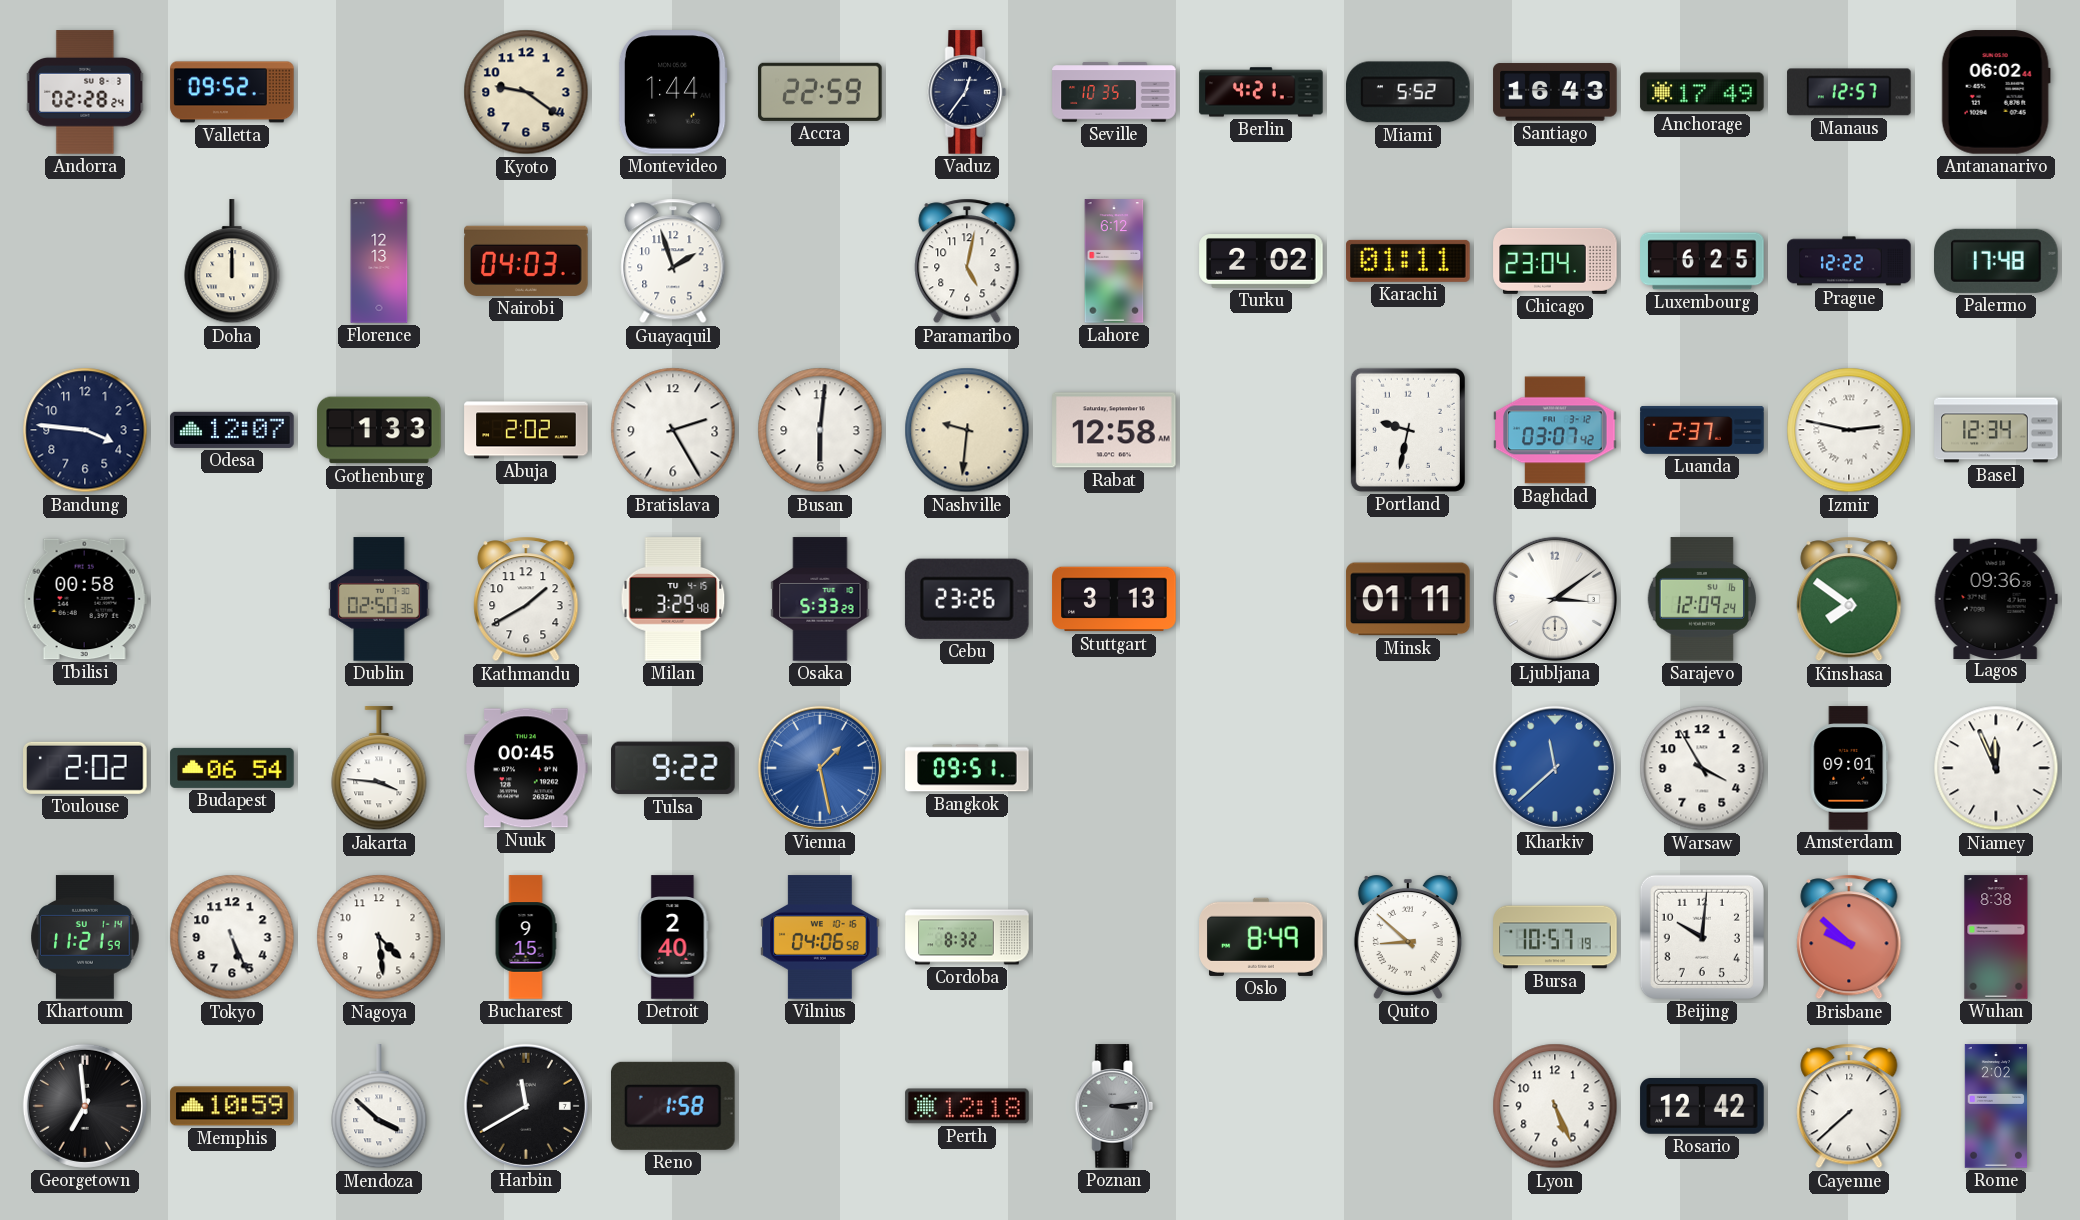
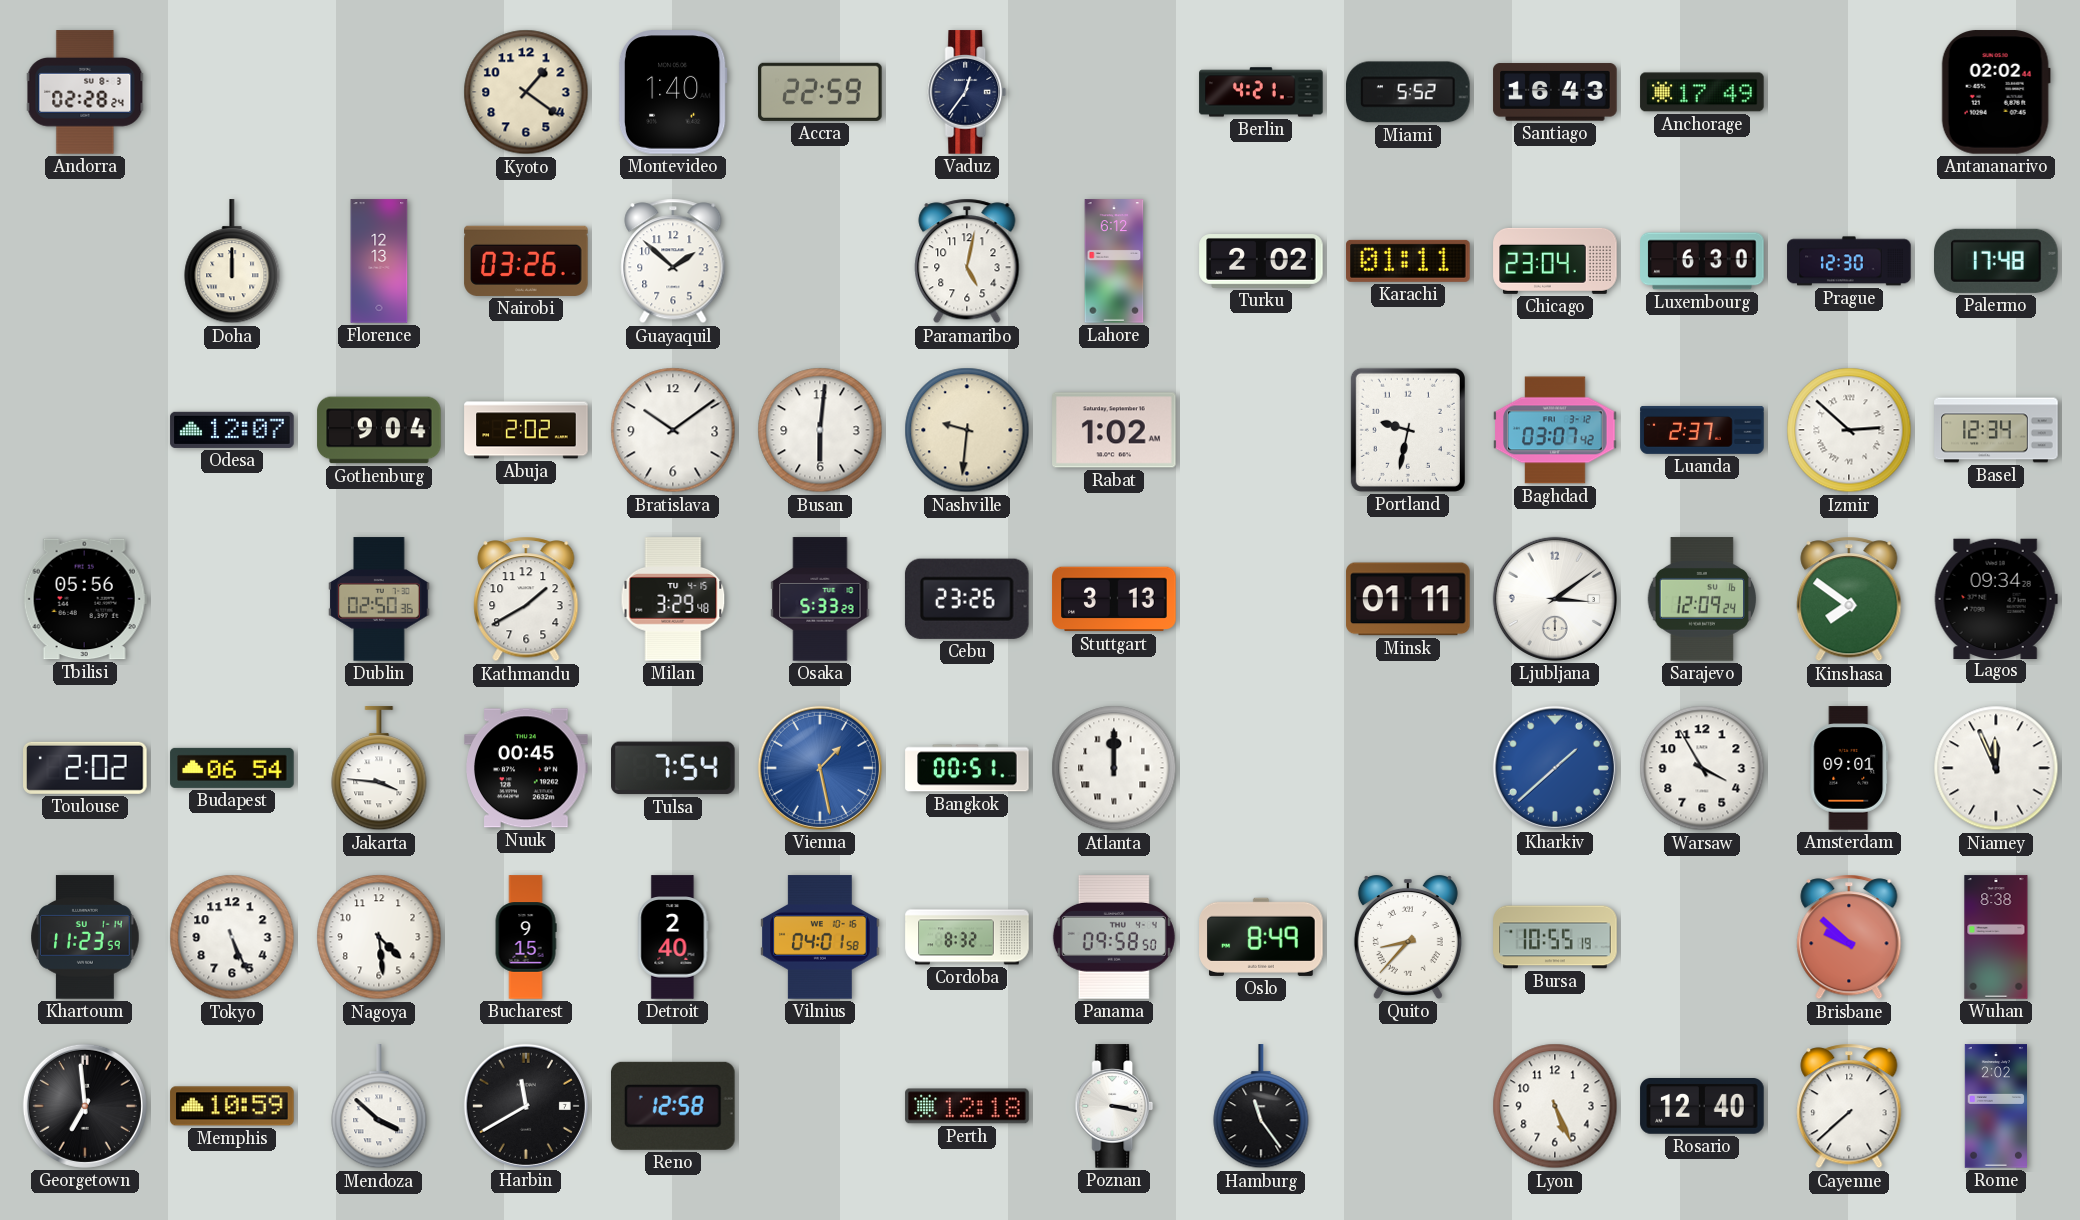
Valletta: 09:52 -> none
Kyoto: 9:21 -> 1:21
Montevideo: 1:44 -> 1:40
Seville: 10:35 -> none
Manaus: 12:57 -> none
Antananarivo: 06:02 -> 02:02
Nairobi: 04:03 -> 03:26
Guayaquil: 1:57 -> 1:52
Luxembourg: 6:25 -> 6:30
Prague: 12:22 -> 12:30
Bandung: 3:46 -> none
Gothenburg: 1:33 -> 9:04
Bratislava: 2:25 -> 10:09
Rabat: 12:58 -> 1:02
Izmir: 2:47 -> 2:52
Tbilisi: 00:58 -> 05:56
Lagos: 09:36 -> 09:34
Tulsa: 9:22 -> 7:54
Bangkok: 09:51 -> 00:51
Atlanta: none -> 12:00
Kharkiv: 11:38 -> 1:38
Khartoum: 11:21 -> 11:23
Vilnius: 04:06 -> 04:01
Panama: none -> 09:58
Quito: 8:52 -> 8:37
Bursa: 10:57 -> 10:55
Beijing: 10:01 -> none
Reno: 1:58 -> 12:58
Poznan: 3:14 -> 3:17
Poznan dial: grey -> white
Hamburg: none -> 11:24
Rosario: 12:42 -> 12:40
